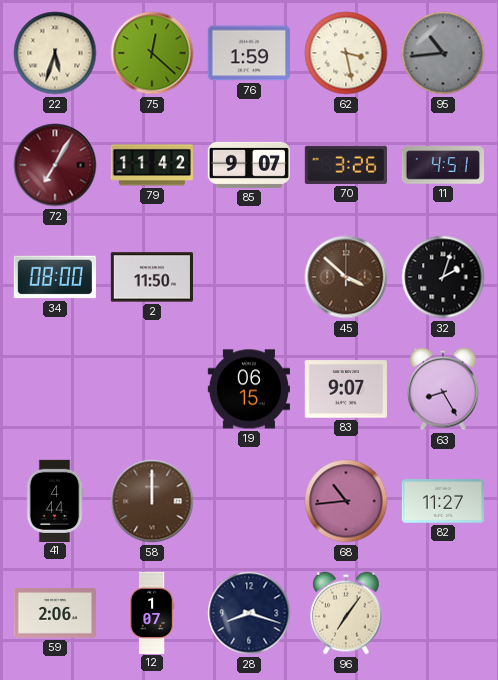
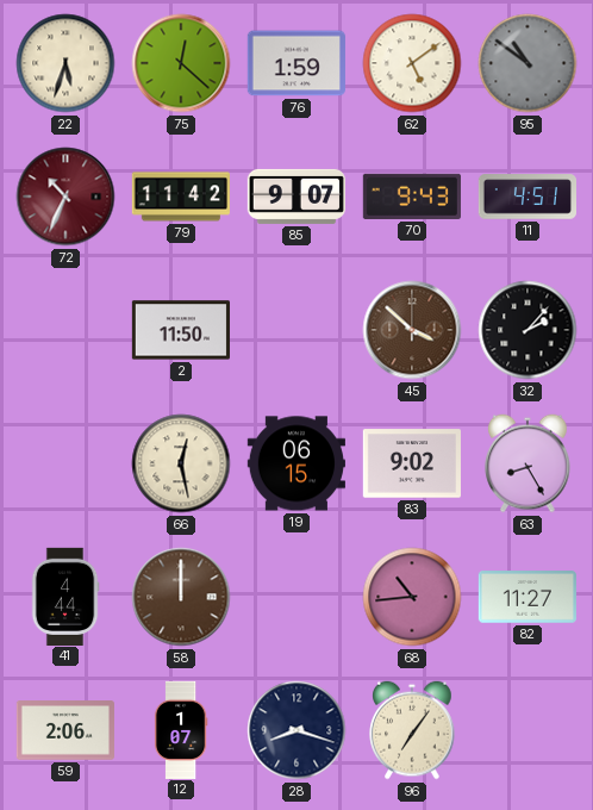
62: 3:28 -> 5:09
95: 10:44 -> 10:51
72: 7:05 -> 10:34
70: 3:26 -> 9:43
34: 08:00 -> none
32: 2:03 -> 2:07
66: none -> 12:28
83: 9:07 -> 9:02
